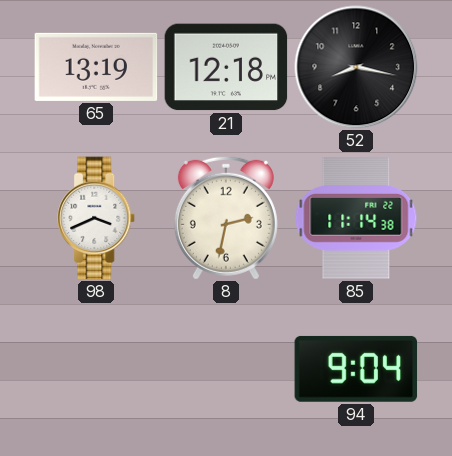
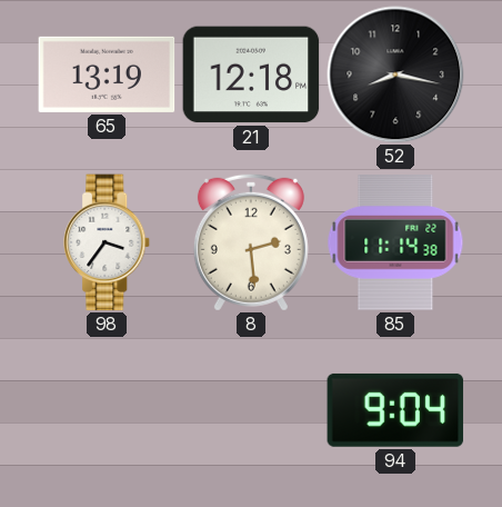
98: 3:41 -> 3:36
8: 2:32 -> 2:29
